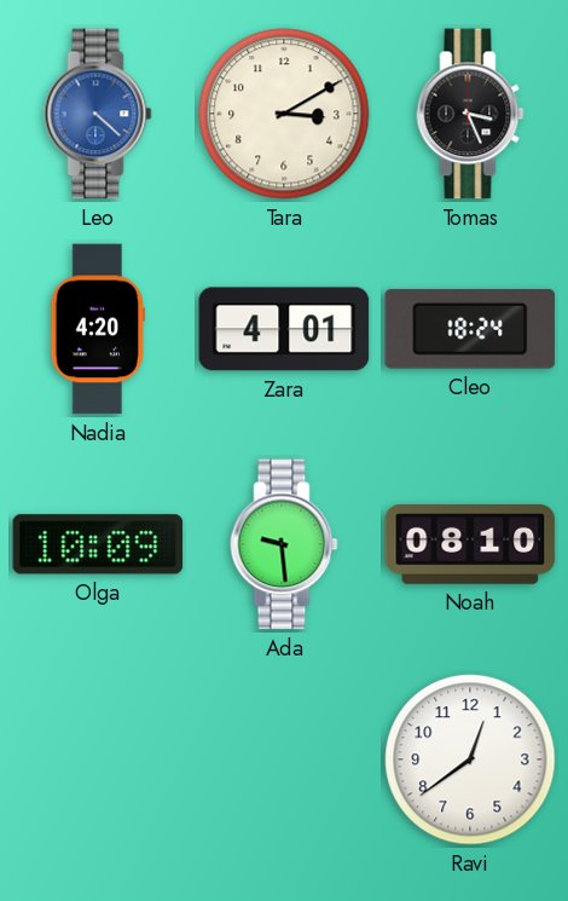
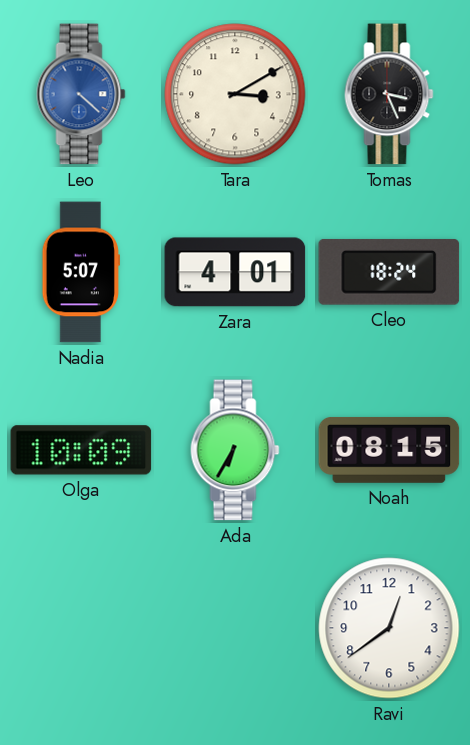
Nadia: 4:20 -> 5:07
Ada: 9:29 -> 6:35
Noah: 08:10 -> 08:15
